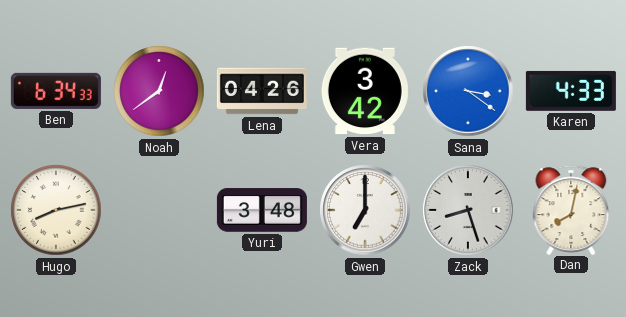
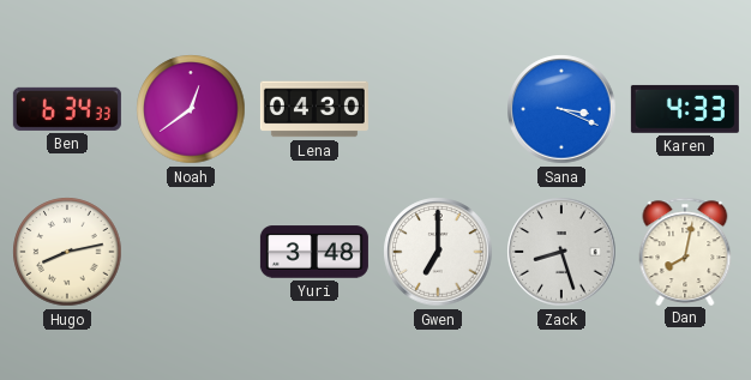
Lena: 04:26 -> 04:30
Vera: 3:42 -> none
Sana: 3:21 -> 3:19
